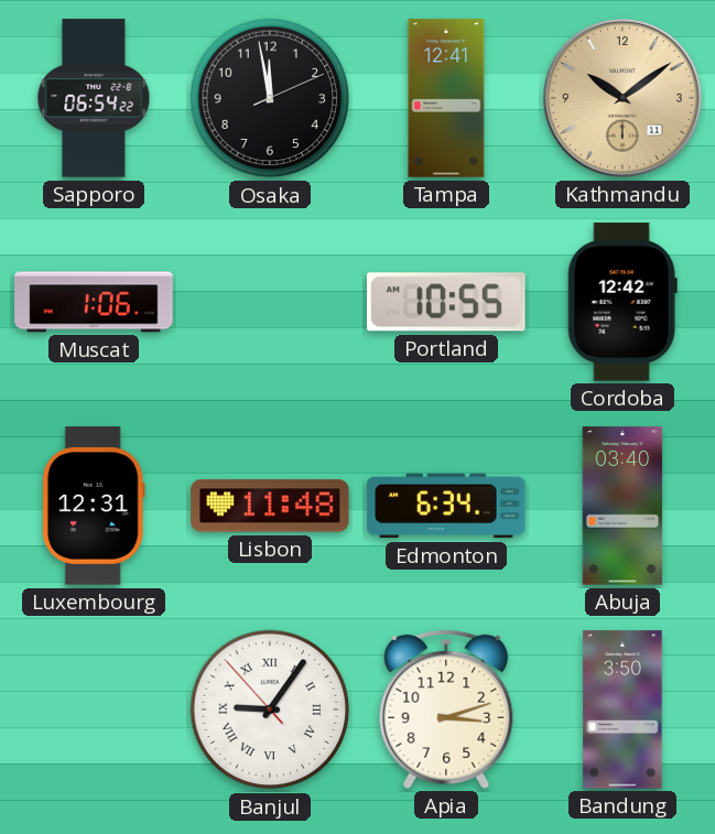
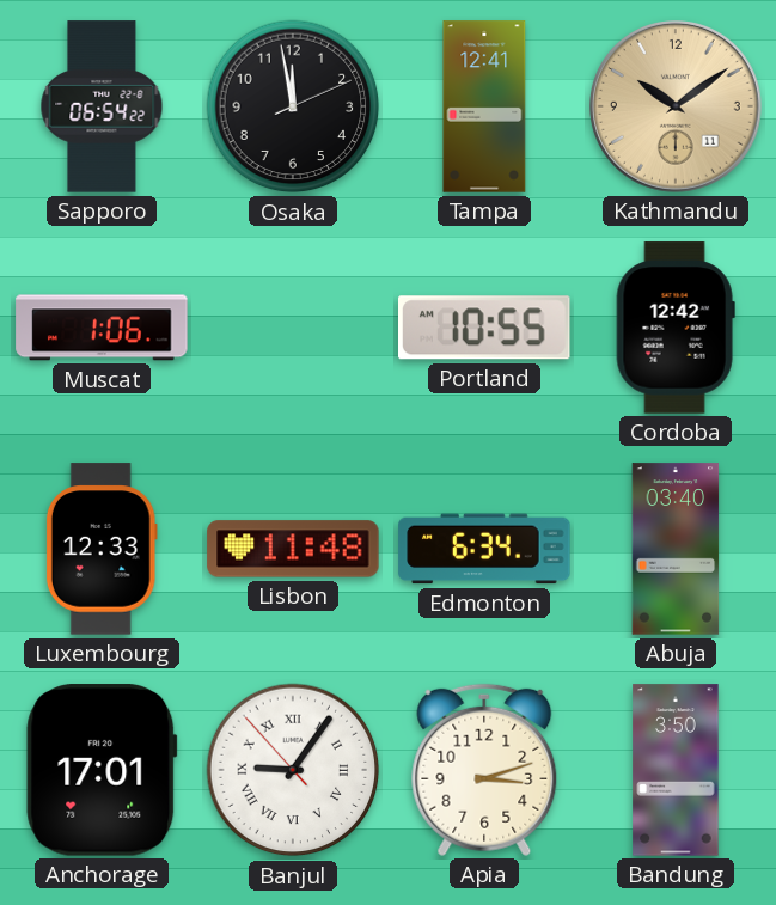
Luxembourg: 12:31 -> 12:33
Anchorage: none -> 17:01
